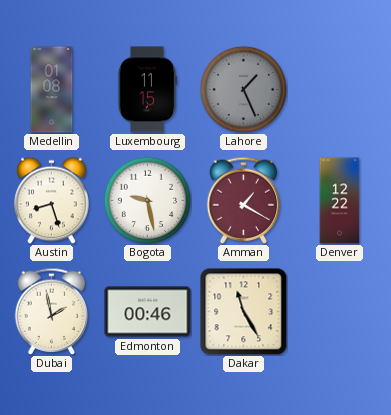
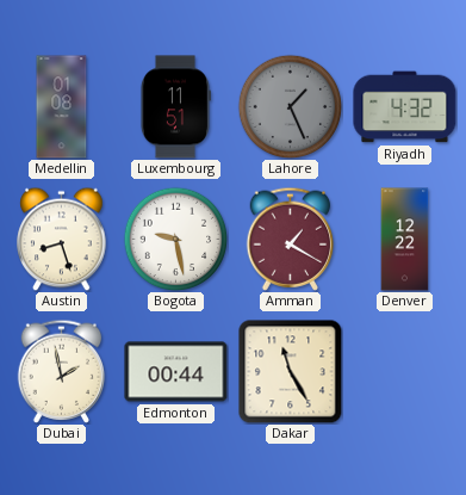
Luxembourg: 11:15 -> 11:51
Riyadh: none -> 4:32
Edmonton: 00:46 -> 00:44
